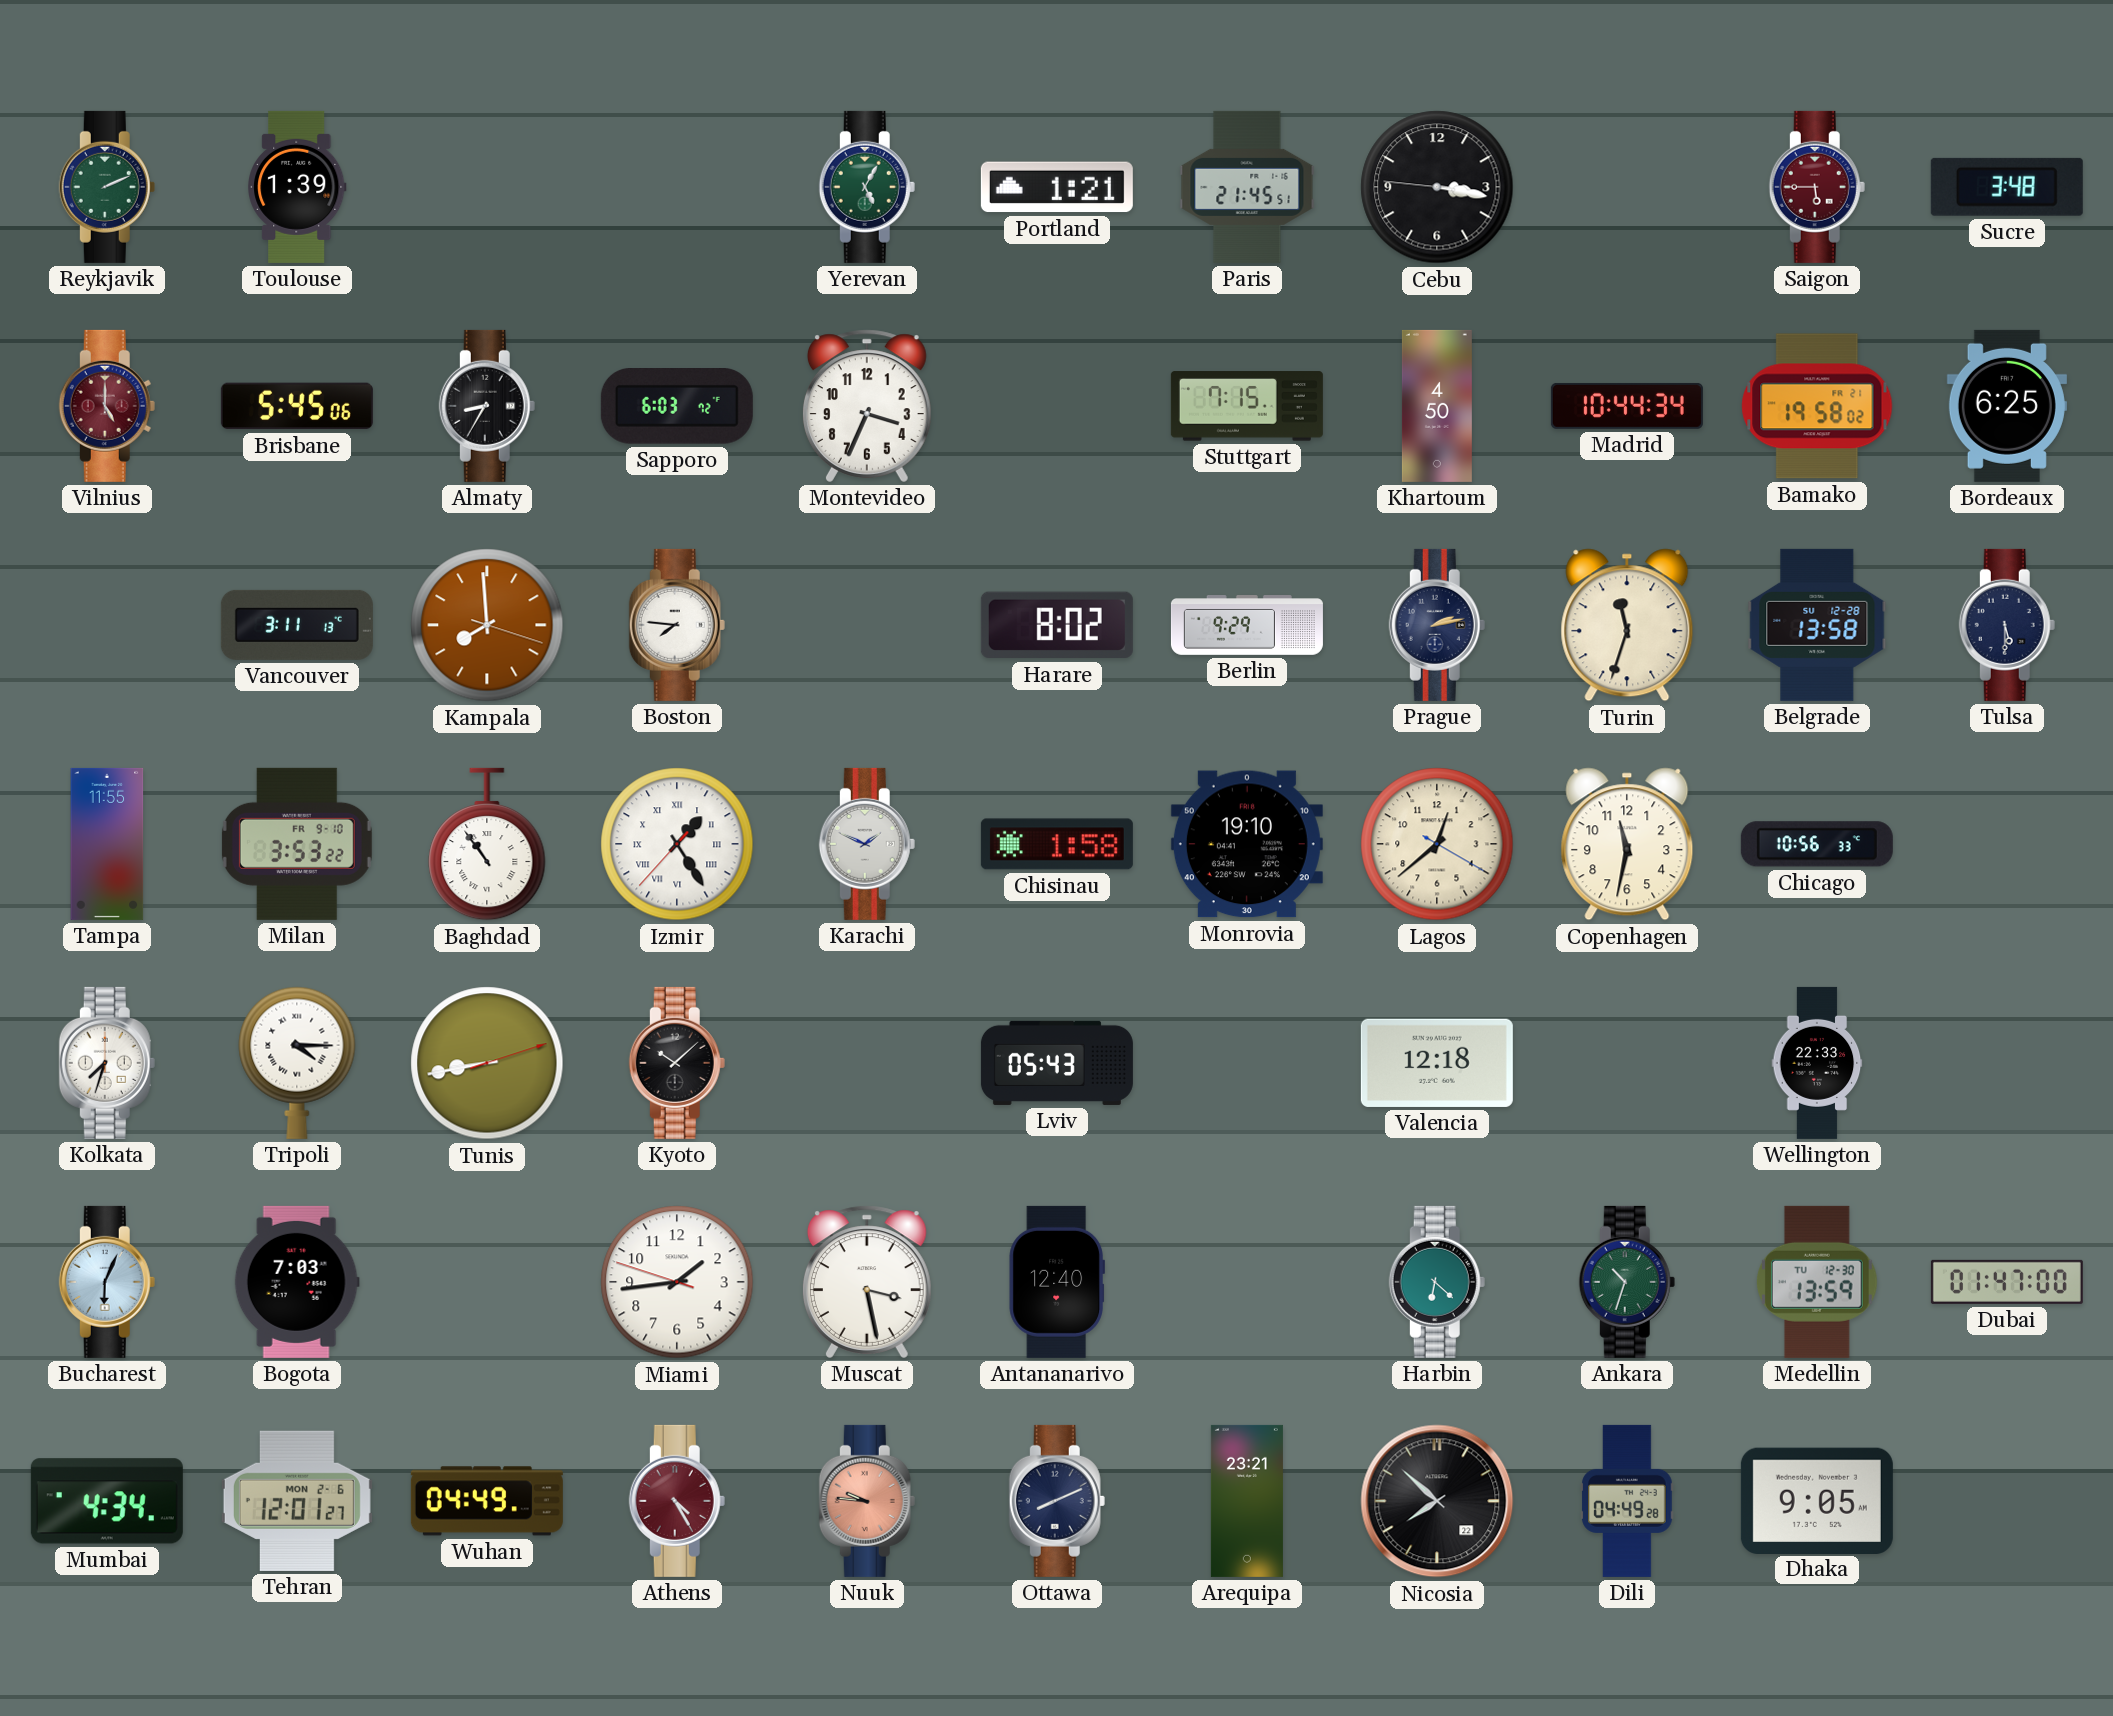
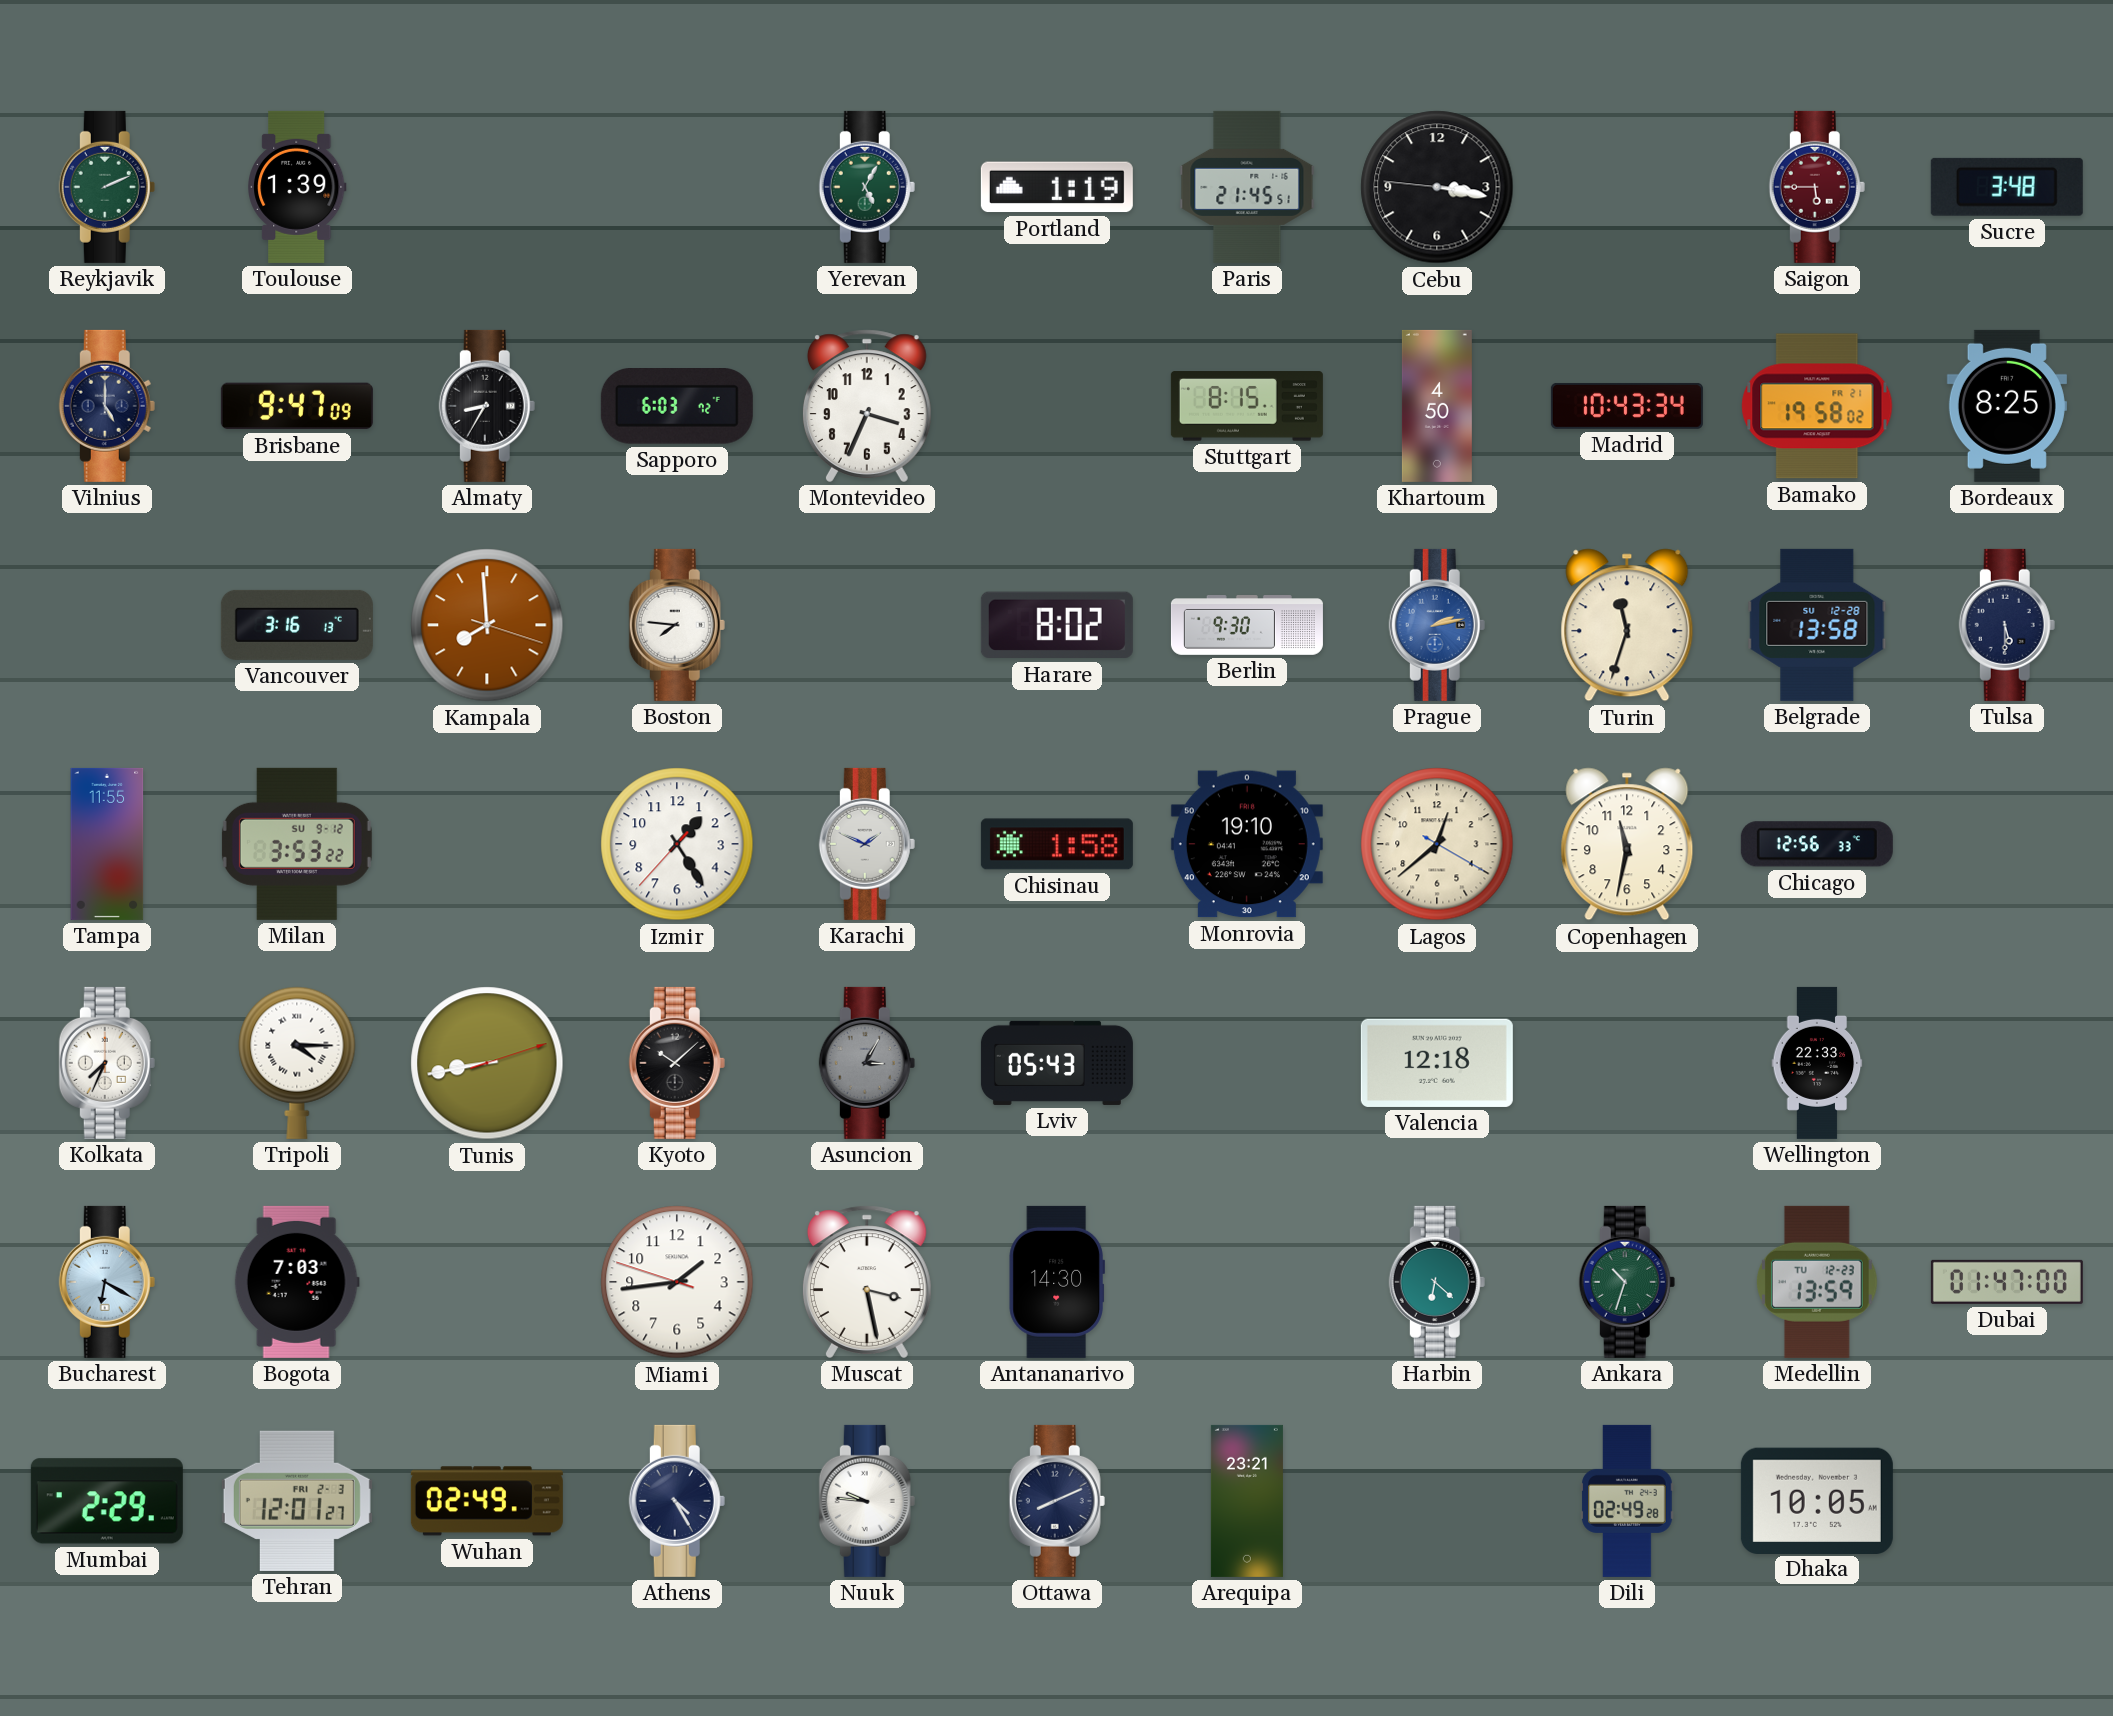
Portland: 1:21 -> 1:19
Vilnius dial: burgundy -> navy
Brisbane: 5:45 -> 9:47
Stuttgart: 7:15 -> 8:15
Madrid: 10:44 -> 10:43
Bordeaux: 6:25 -> 8:25
Vancouver: 3:11 -> 3:16
Berlin: 9:29 -> 9:30
Prague dial: navy -> blue
Milan date: FR 9-10 -> SU 9-12
Baghdad: 10:54 -> none
Izmir numerals: Roman -> Arabic
Chicago: 10:56 -> 12:56
Kolkata: 7:33 -> 7:34
Asuncion: none -> 3:05
Bucharest: 6:04 -> 6:20
Antananarivo: 12:40 -> 14:30
Medellin date: TU 12-30 -> TU 12-23
Mumbai: 4:34 -> 2:29
Tehran date: MON 2-6 -> FRI 2-3
Wuhan: 04:49 -> 02:49
Athens dial: burgundy -> navy
Nuuk dial: salmon -> white
Nicosia: 7:52 -> none
Dili: 04:49 -> 02:49
Dhaka: 9:05 -> 10:05
